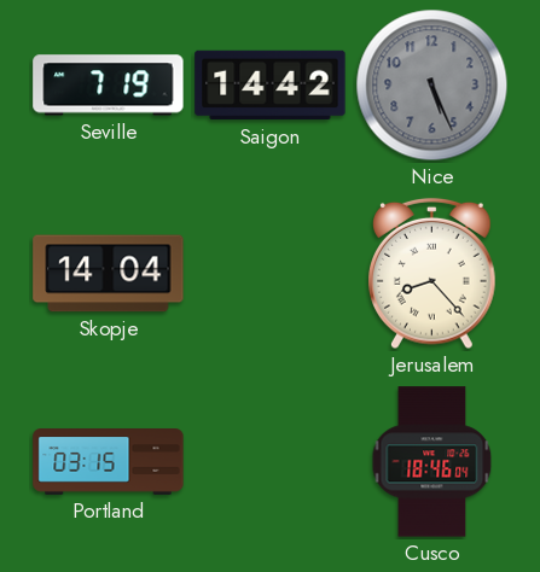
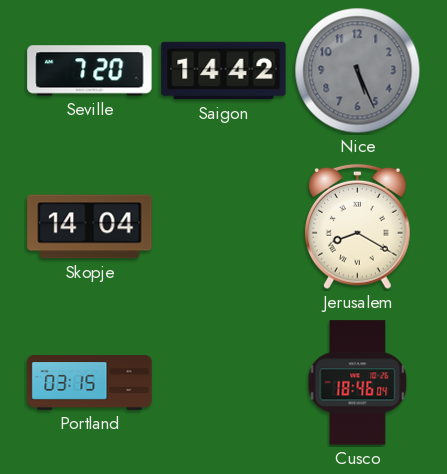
Seville: 7:19 -> 7:20
Jerusalem: 8:23 -> 8:20
